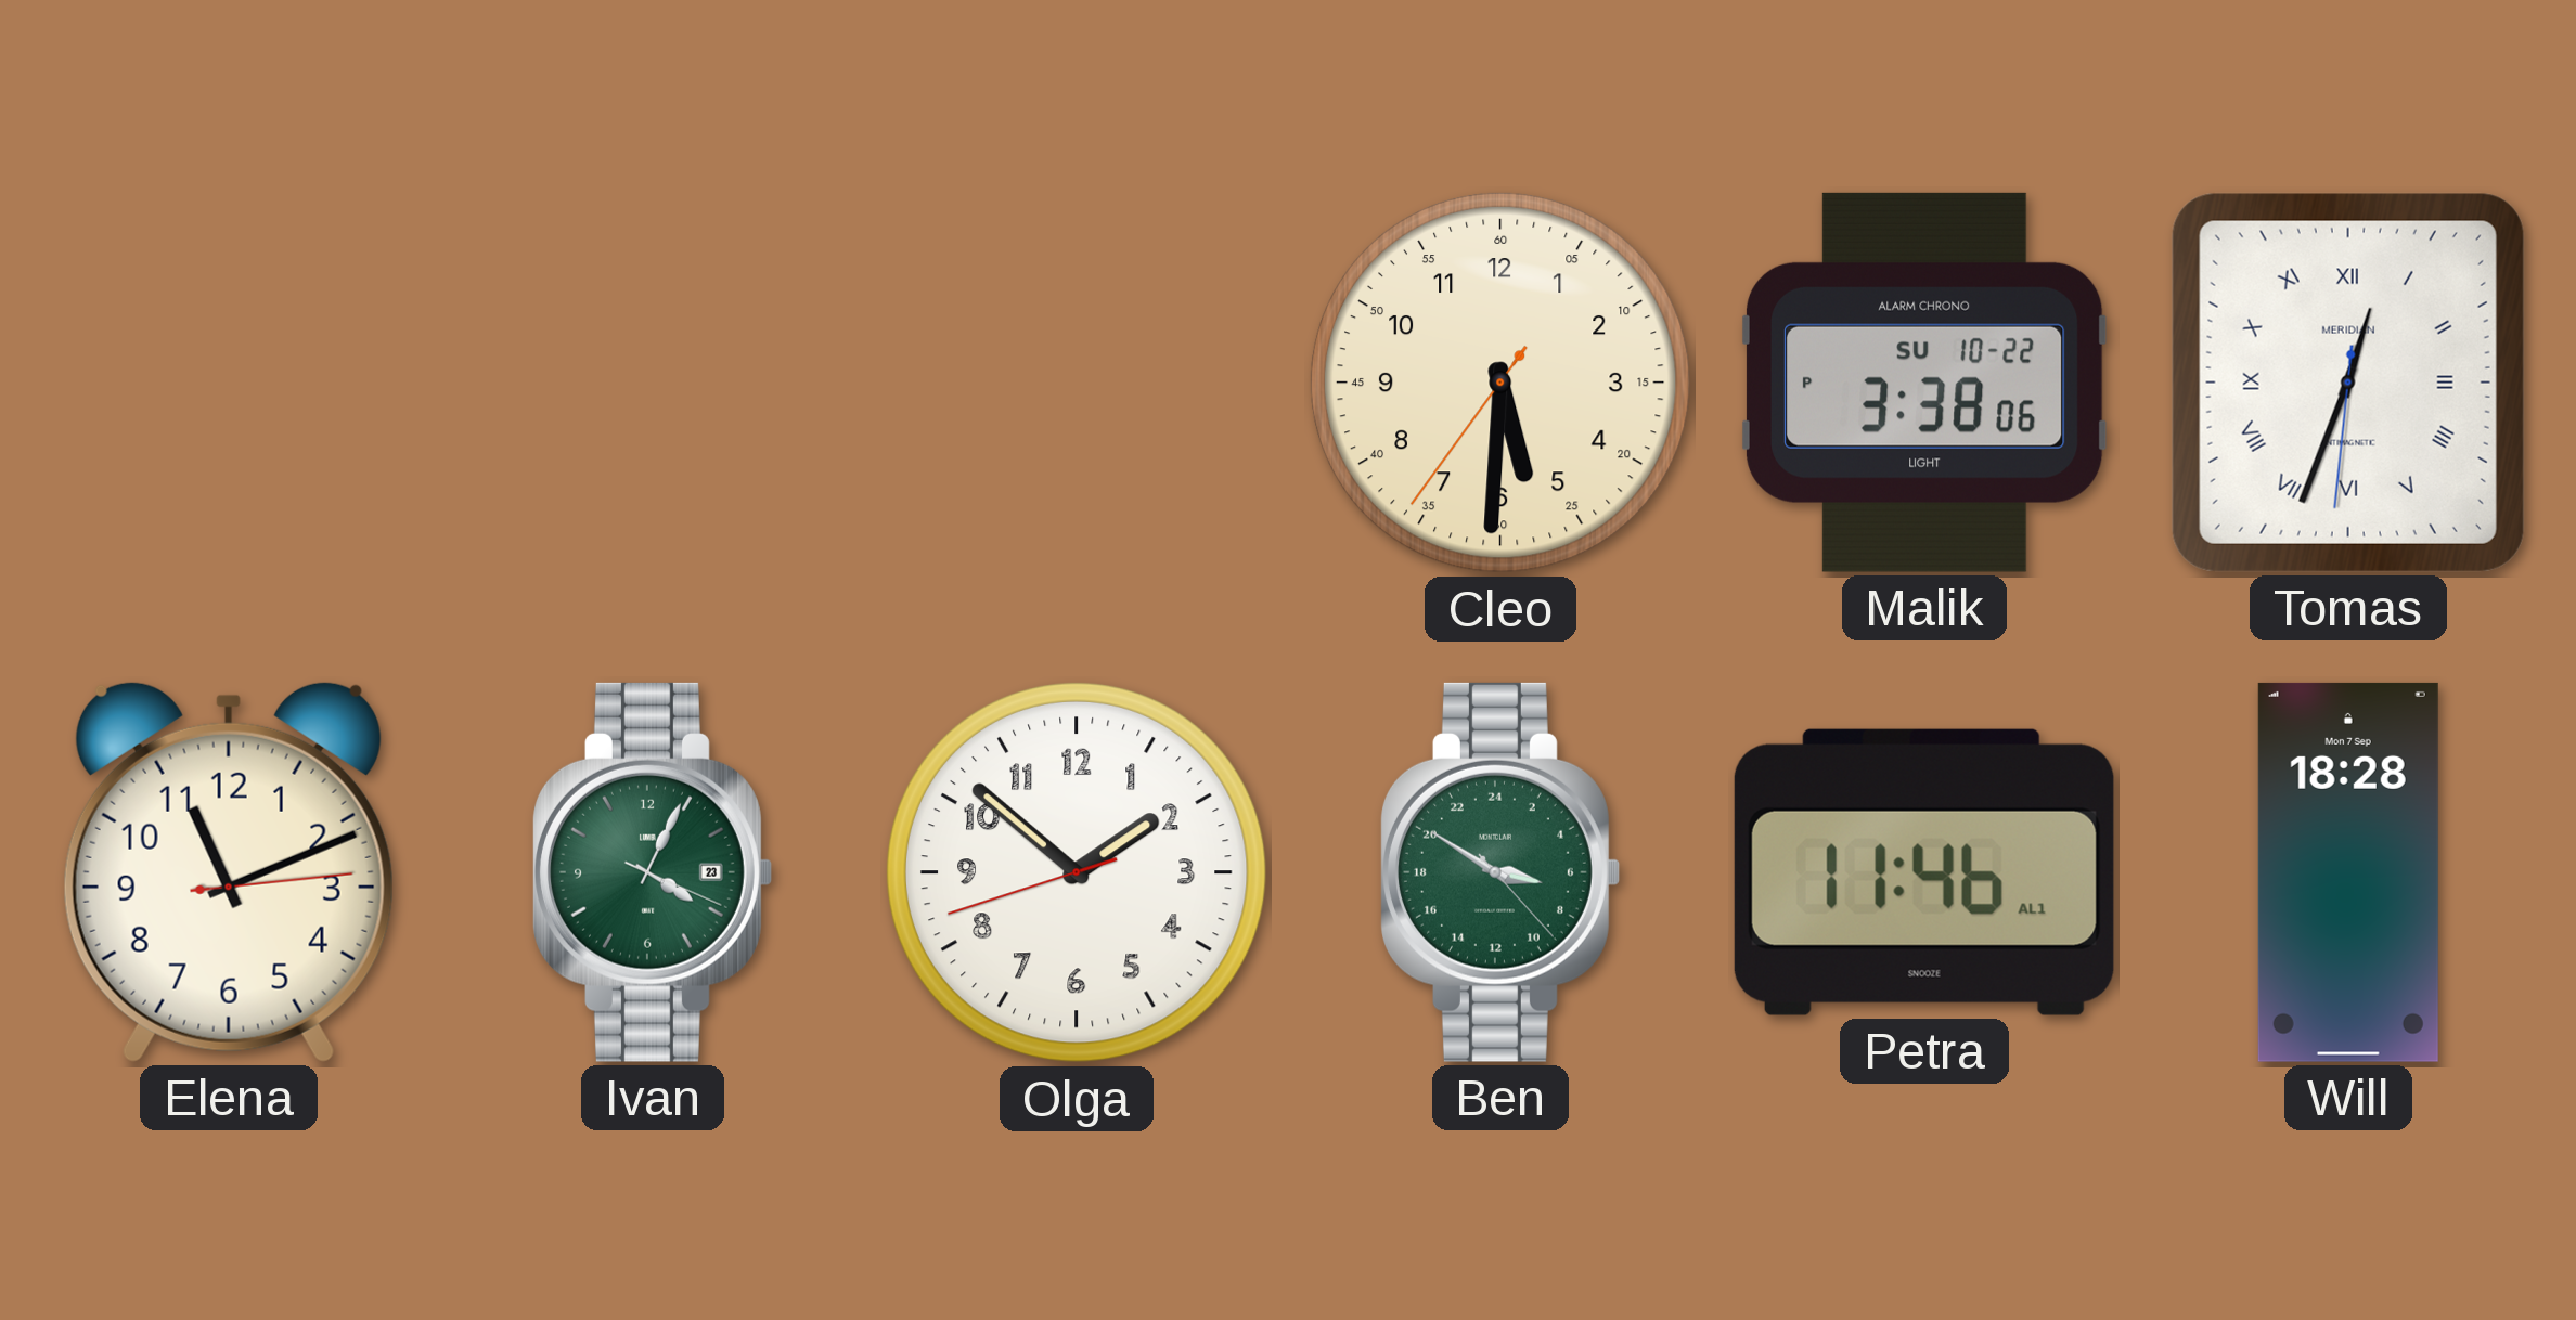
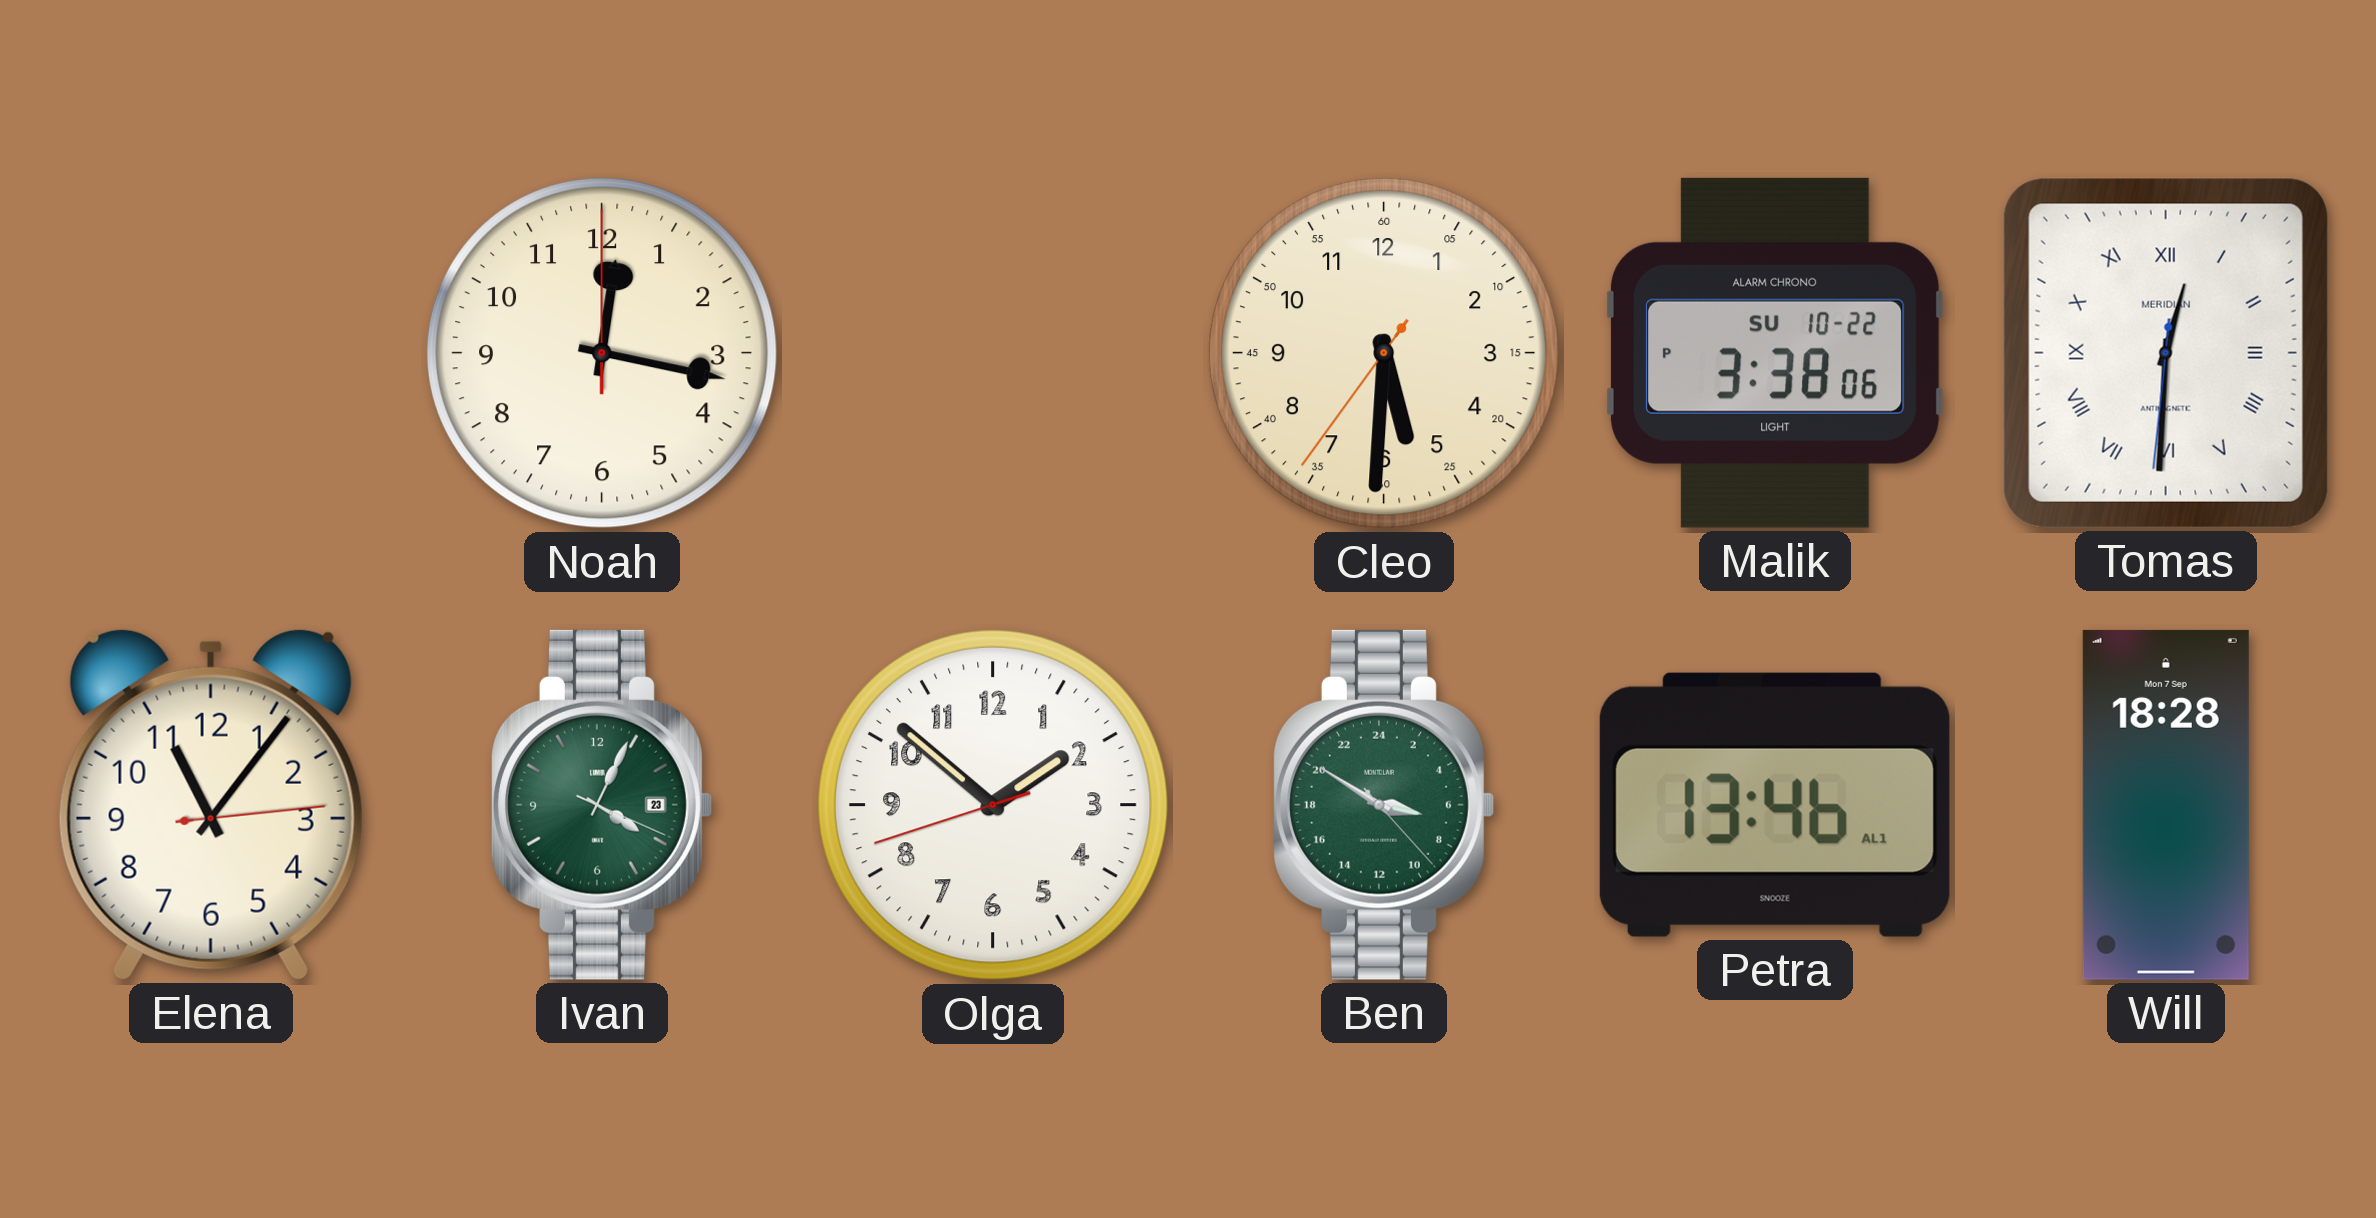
Noah: none -> 12:17
Tomas: 12:33 -> 12:30
Elena: 11:11 -> 11:06
Petra: 11:46 -> 13:46
